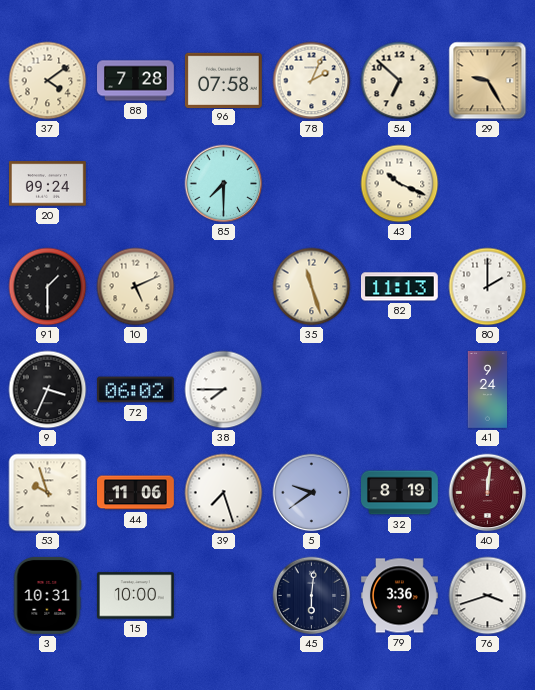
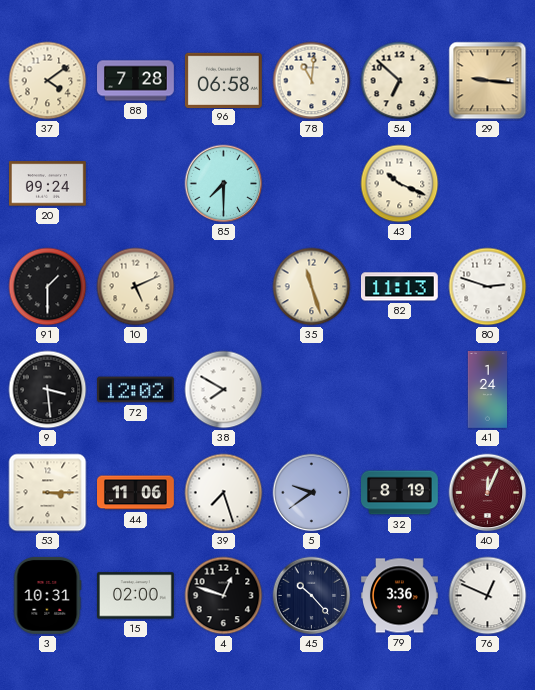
96: 07:58 -> 06:58
78: 2:04 -> 11:01
29: 9:25 -> 9:16
80: 2:00 -> 2:48
9: 3:34 -> 3:29
72: 06:02 -> 12:02
38: 7:45 -> 7:50
41: 9:24 -> 1:24
53: 9:57 -> 3:15
40: 12:01 -> 12:04
15: 10:00 -> 02:00
4: none -> 12:48
45: 6:01 -> 10:23
76: 3:42 -> 12:49
